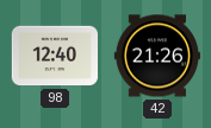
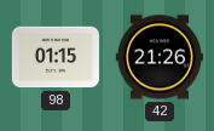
98: 12:40 -> 01:15
